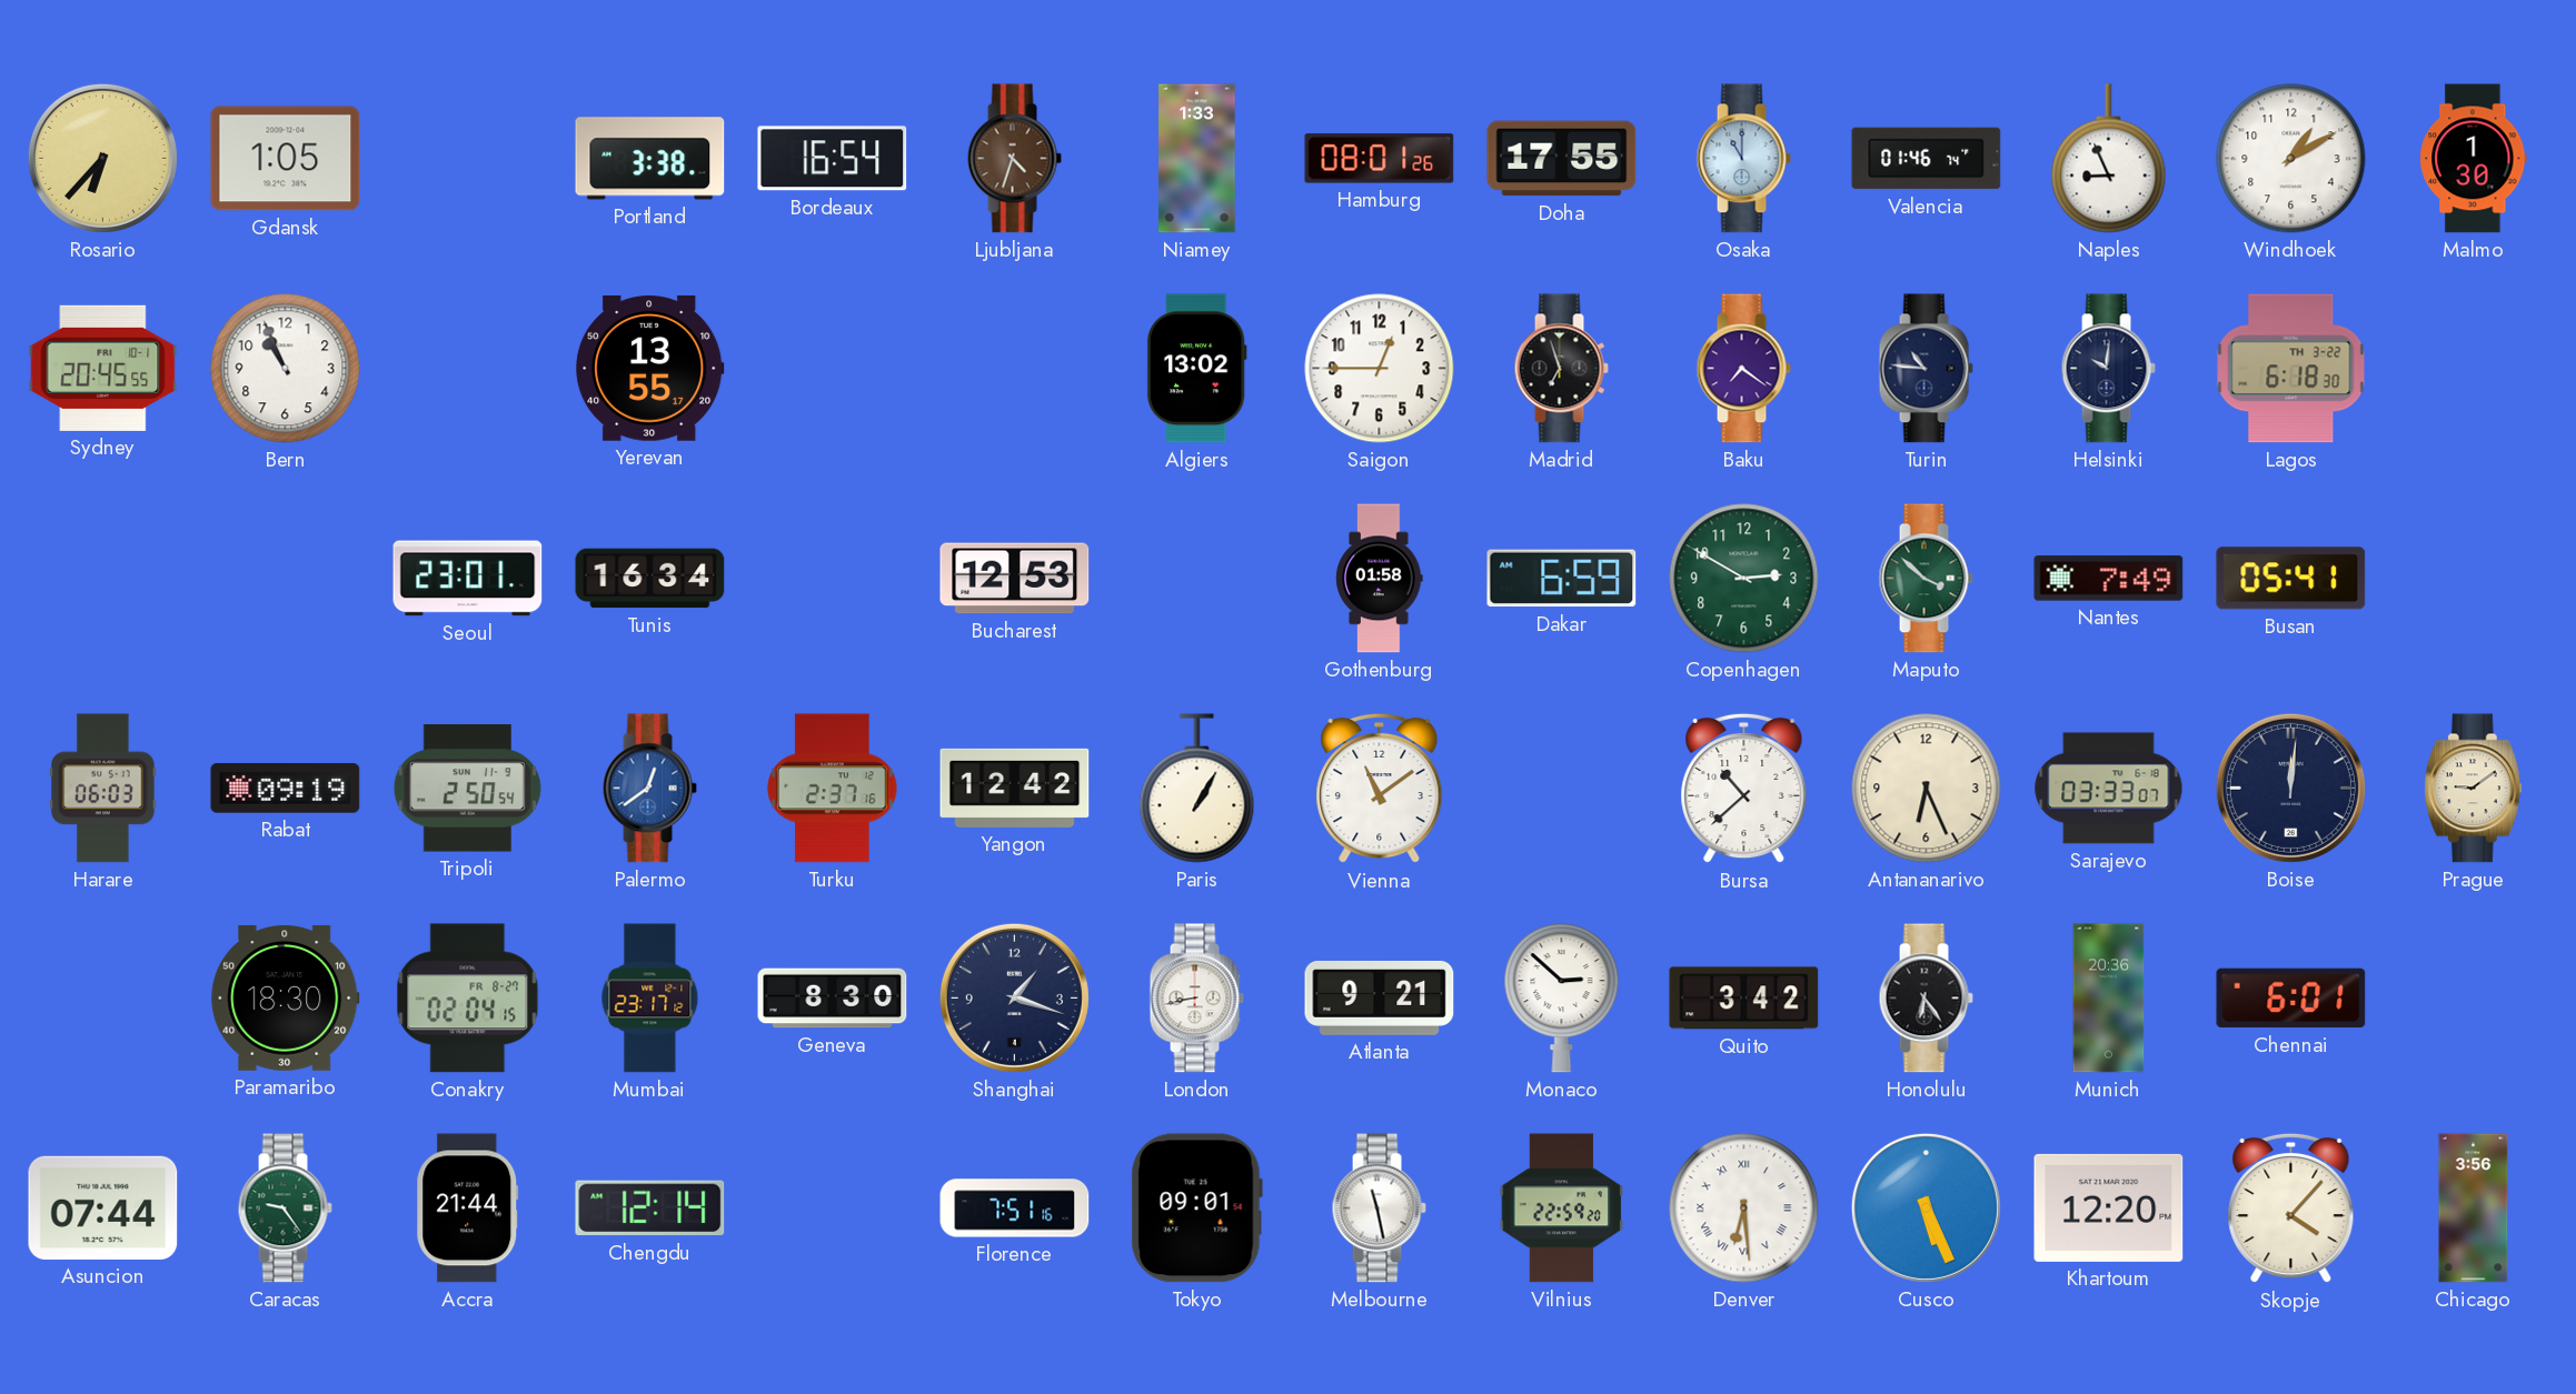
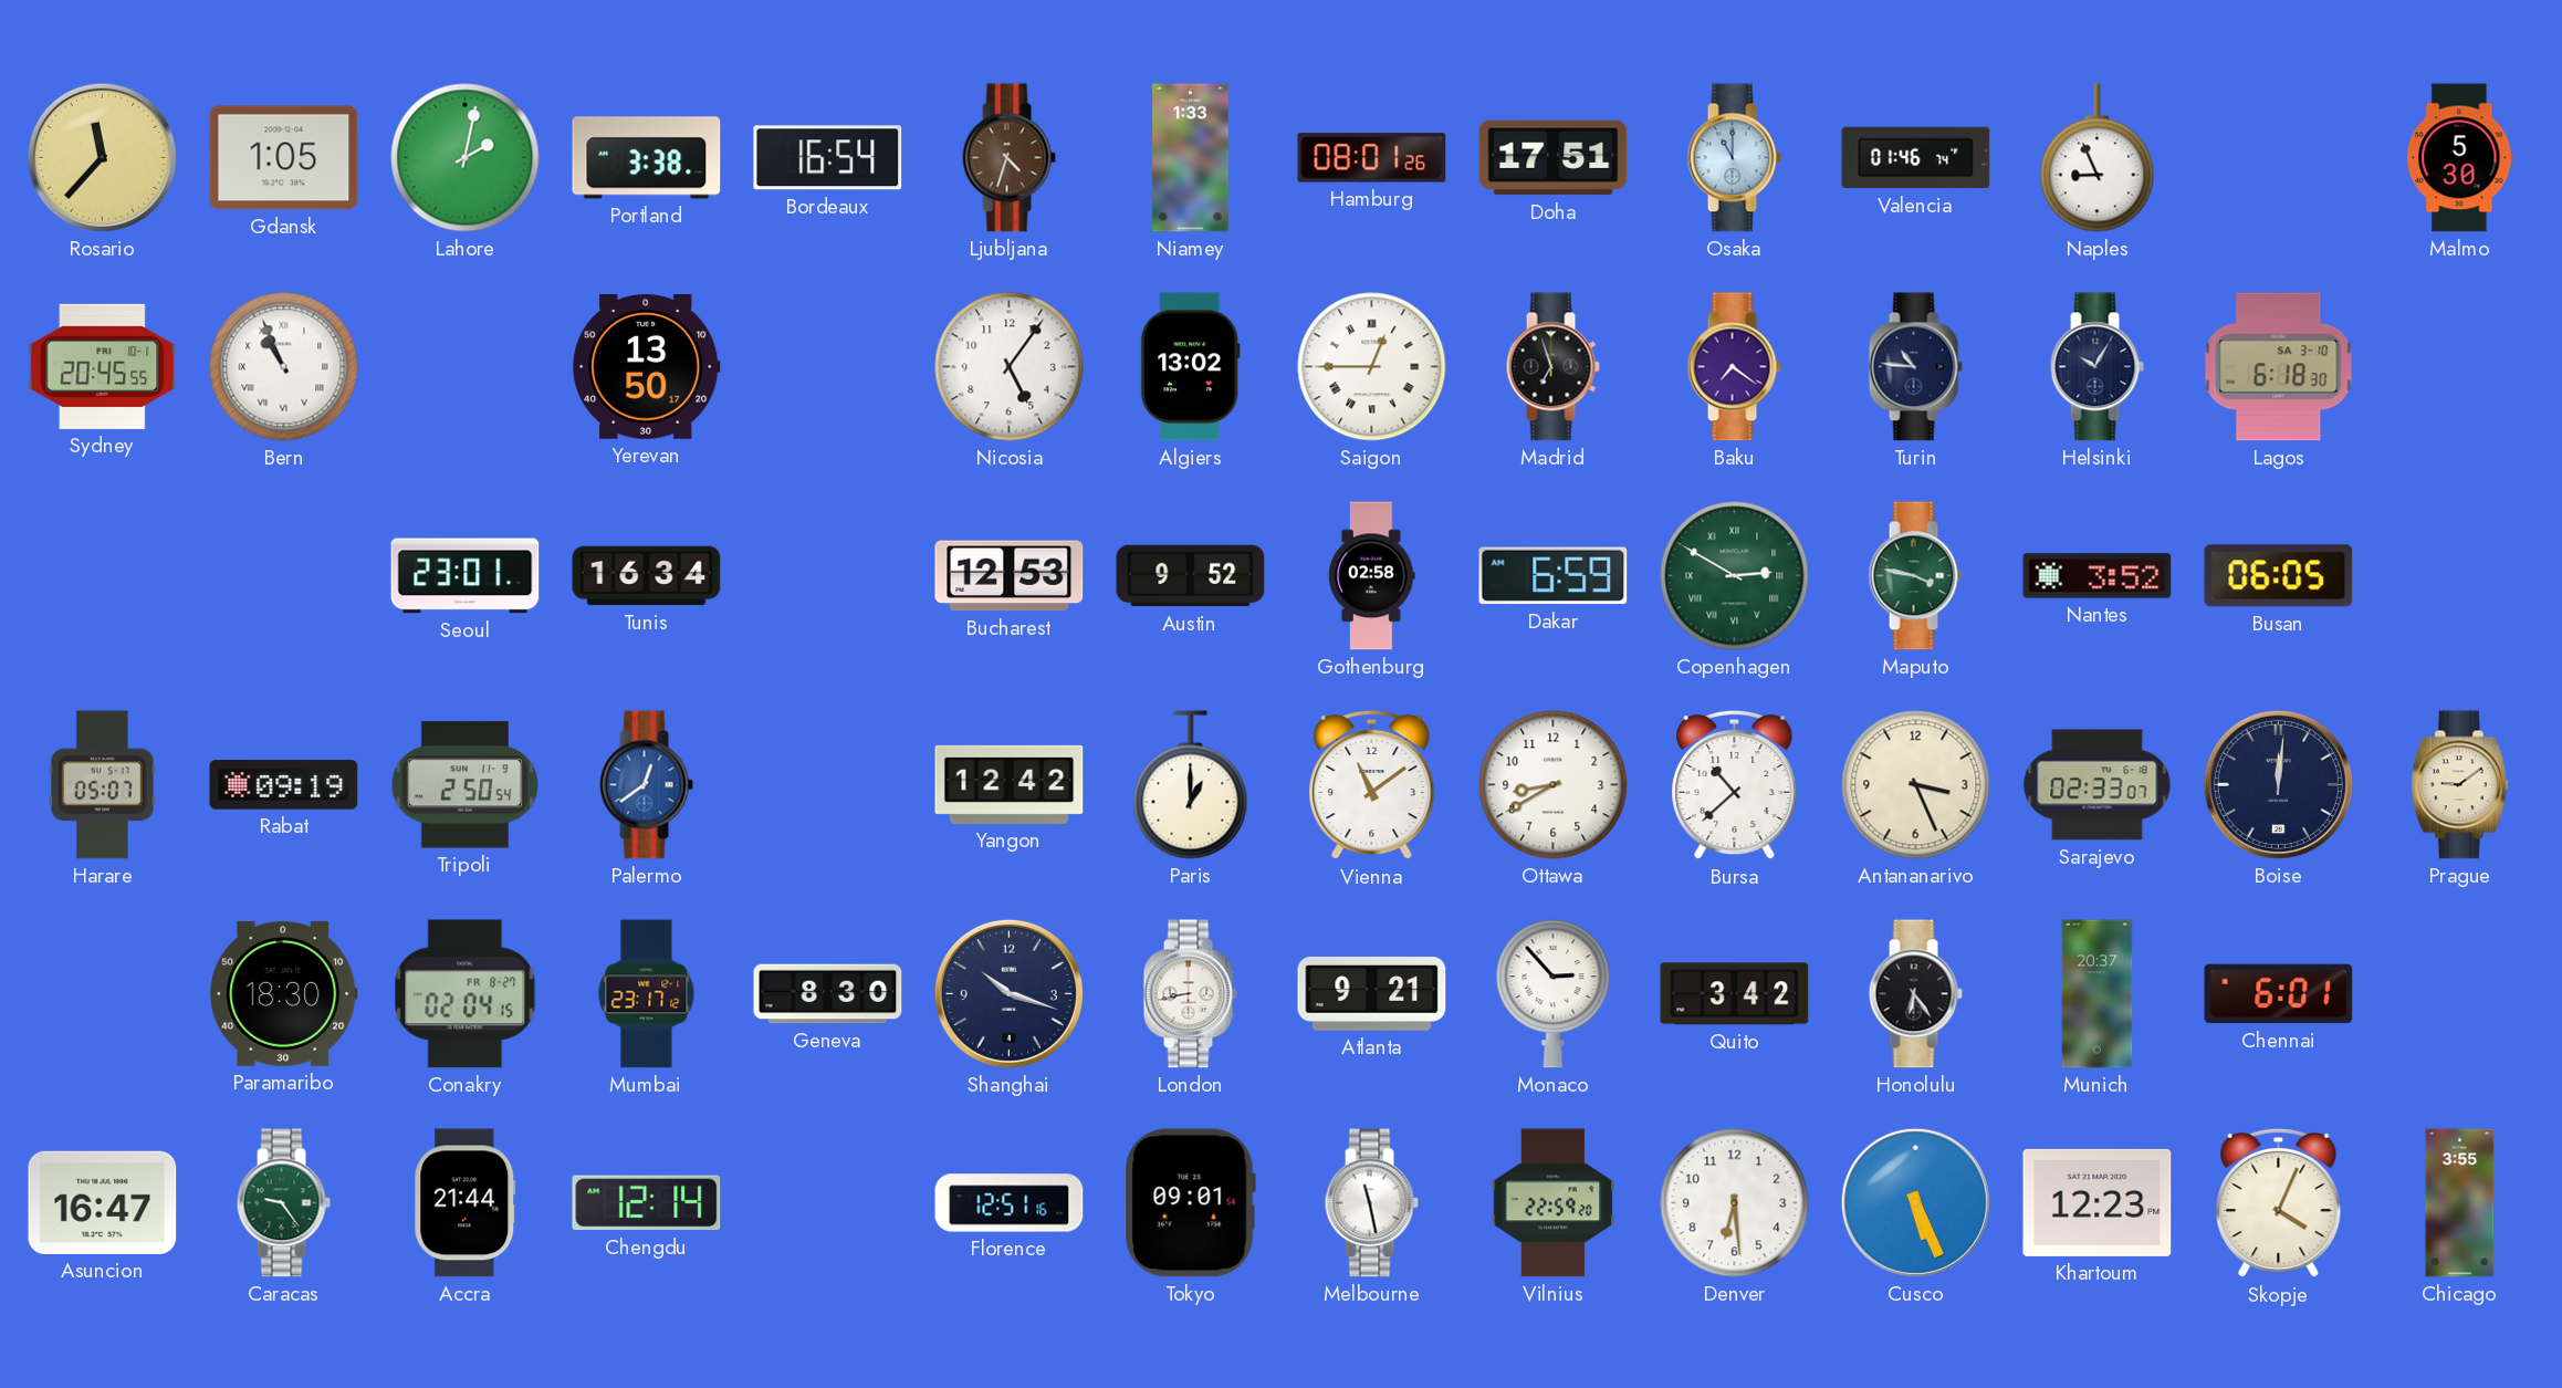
Rosario: 6:37 -> 11:37
Lahore: none -> 2:02
Doha: 17:55 -> 17:51
Windhoek: 1:10 -> none
Malmo: 1:30 -> 5:30
Bern numerals: Arabic -> Roman
Yerevan: 13:55 -> 13:50
Nicosia: none -> 5:06
Saigon numerals: Arabic -> Roman
Helsinki: 10:01 -> 10:05
Lagos date: TH 3-22 -> SA 3-10
Austin: none -> 9:52
Gothenburg: 01:58 -> 02:58
Copenhagen numerals: Arabic -> Roman
Maputo: 3:52 -> 3:47
Nantes: 7:49 -> 3:52
Busan: 05:41 -> 06:05
Harare: 06:03 -> 05:07
Turku: 2:37 -> none
Paris: 1:05 -> 1:00
Ottawa: none -> 8:40
Antananarivo: 6:26 -> 3:26
Sarajevo: 03:33 -> 02:33
Shanghai: 1:18 -> 10:18
Monaco: 2:52 -> 2:53
Munich: 20:36 -> 20:37
Asuncion: 07:44 -> 16:47
Florence: 7:51 -> 12:51
Denver numerals: Roman -> Arabic
Khartoum: 12:20 -> 12:23
Skopje: 4:07 -> 4:04
Chicago: 3:56 -> 3:55
